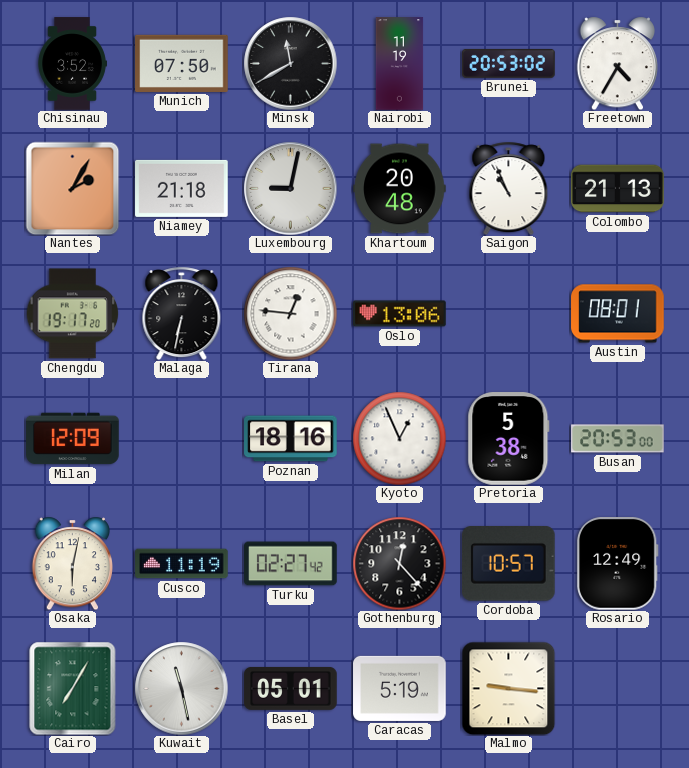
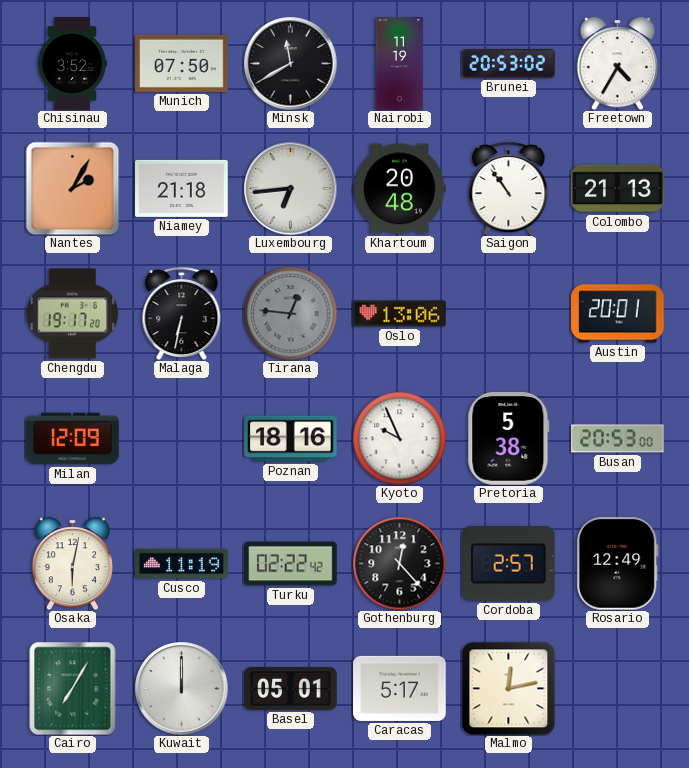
Luxembourg: 9:02 -> 6:44
Saigon: 10:56 -> 10:54
Tirana dial: white -> grey
Austin: 08:01 -> 20:01
Kyoto: 12:56 -> 9:56
Turku: 02:27 -> 02:22
Cordoba: 10:57 -> 2:57
Kuwait: 11:28 -> 12:00
Caracas: 5:19 -> 5:17
Malmo: 9:16 -> 12:13
